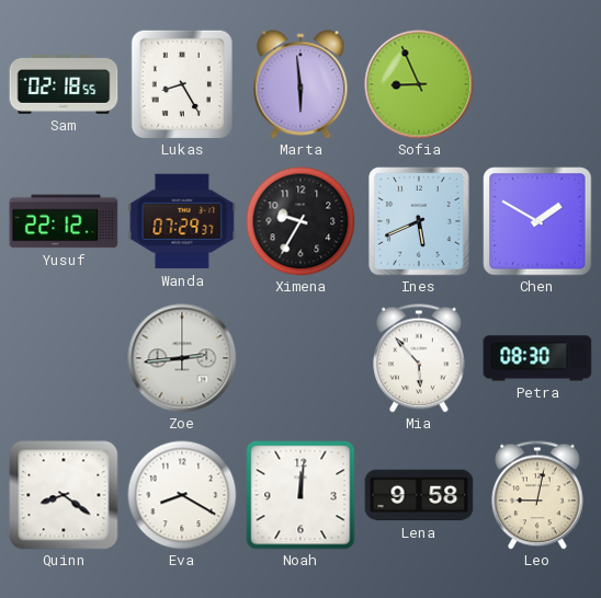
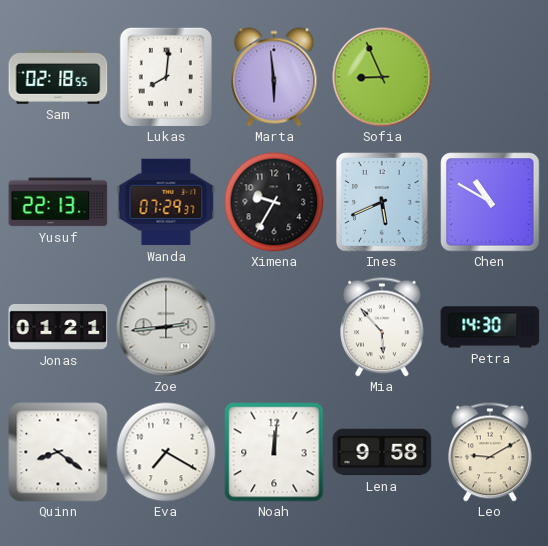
Lukas: 8:25 -> 8:01
Yusuf: 22:12 -> 22:13
Chen: 1:50 -> 10:50
Jonas: none -> 01:21
Petra: 08:30 -> 14:30
Eva: 8:20 -> 7:20
Leo: 9:02 -> 9:10
